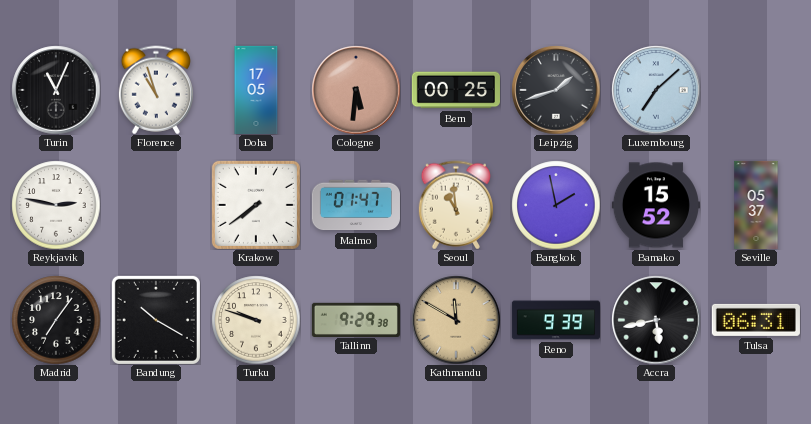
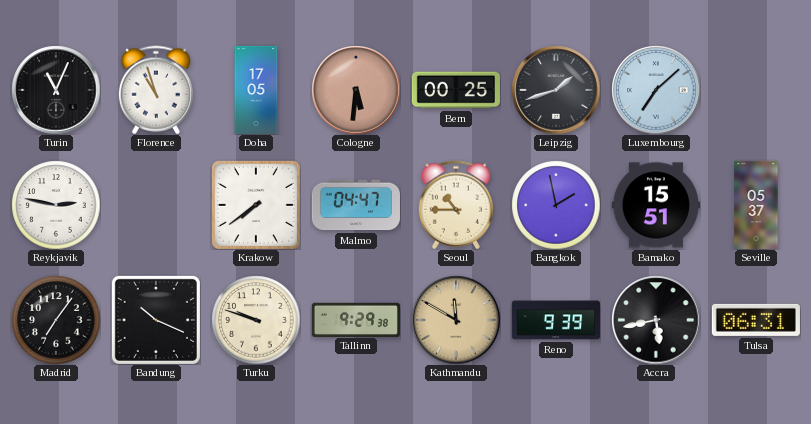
Malmo: 01:47 -> 04:47
Seoul: 10:59 -> 10:45
Bamako: 15:52 -> 15:51
Bandung: 10:20 -> 10:19
